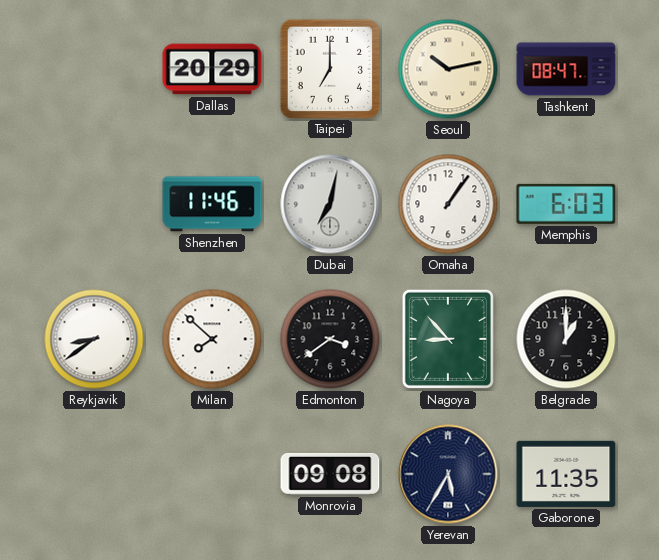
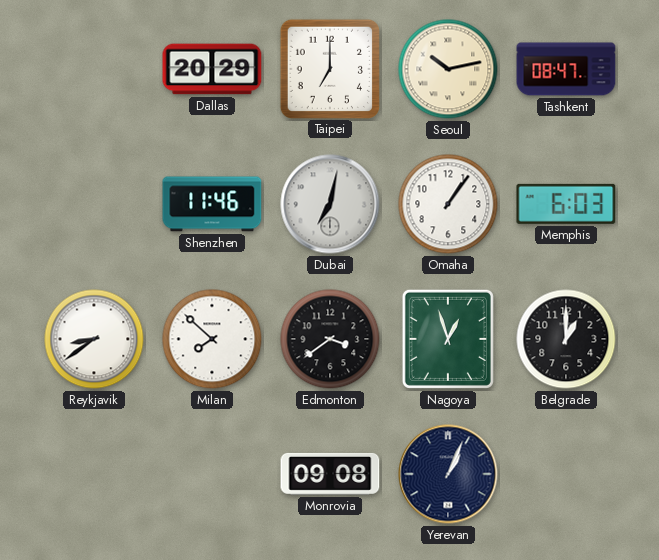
Nagoya: 8:53 -> 12:57
Yerevan: 5:35 -> 1:04
Gaborone: 11:35 -> none
